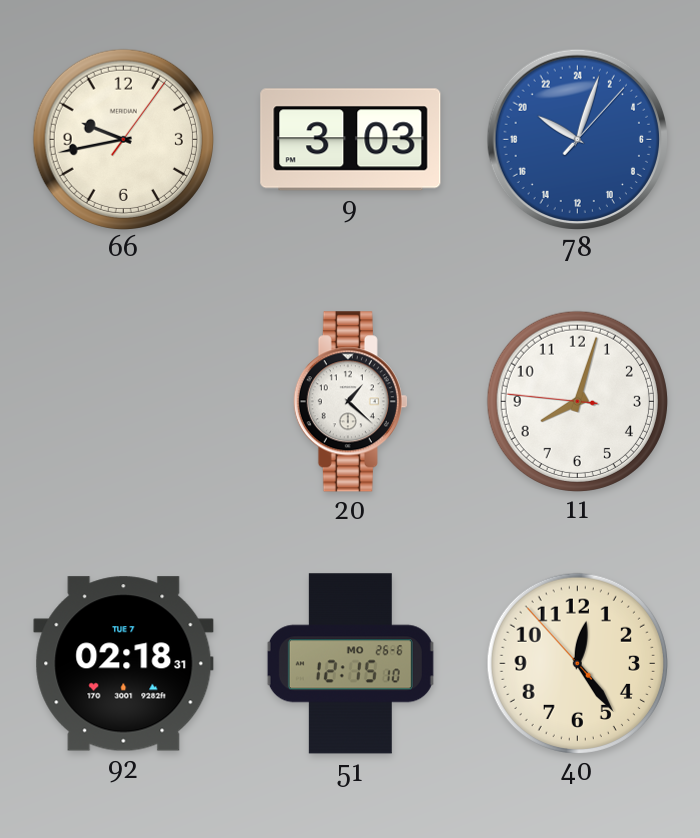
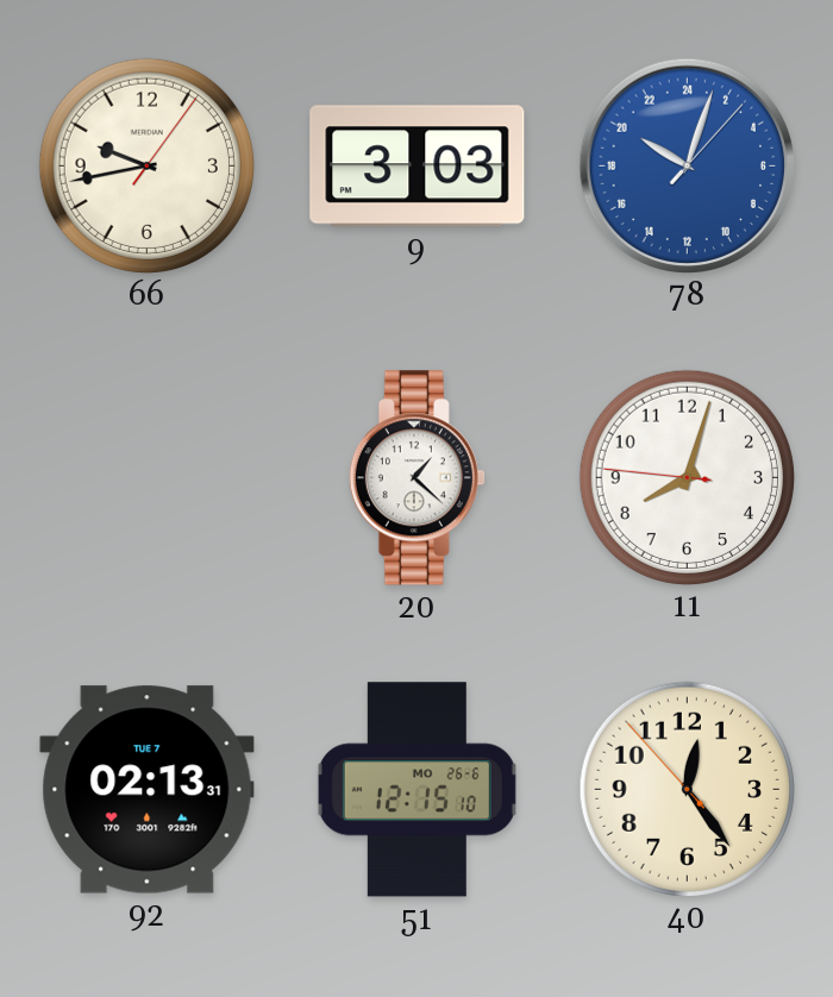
92: 02:18 -> 02:13
